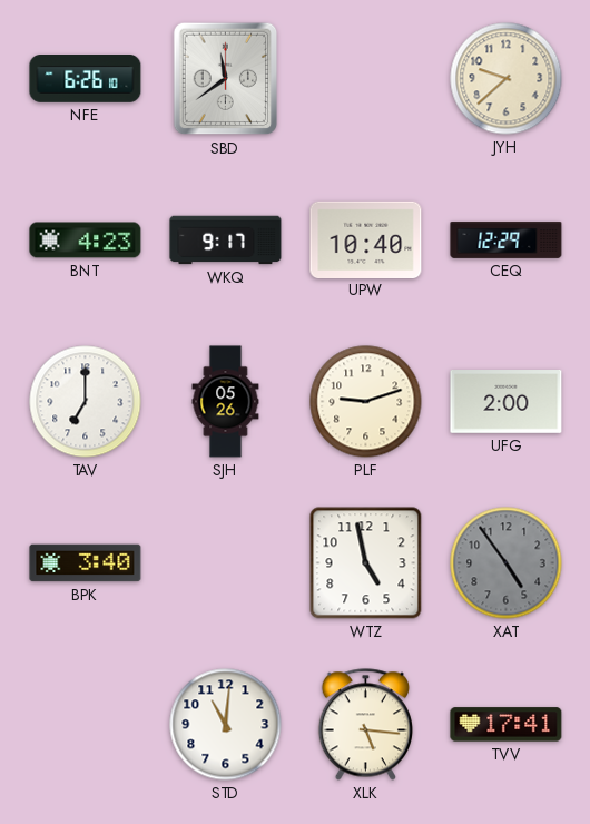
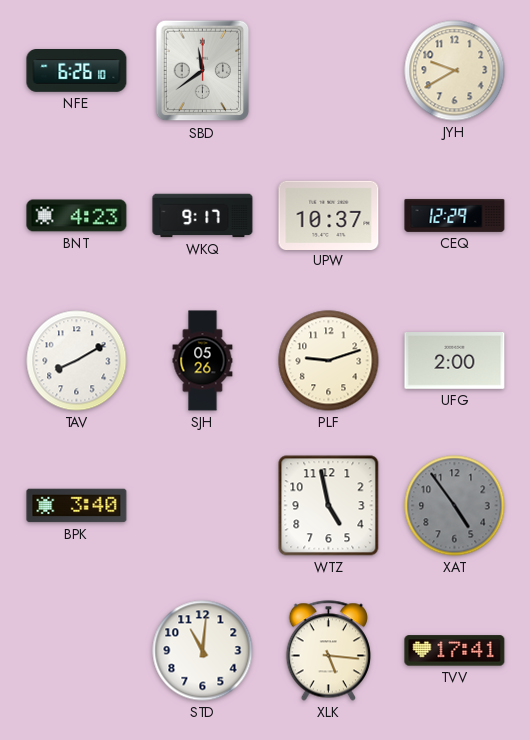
JYH: 9:38 -> 9:40
UPW: 10:40 -> 10:37
TAV: 7:00 -> 8:10
